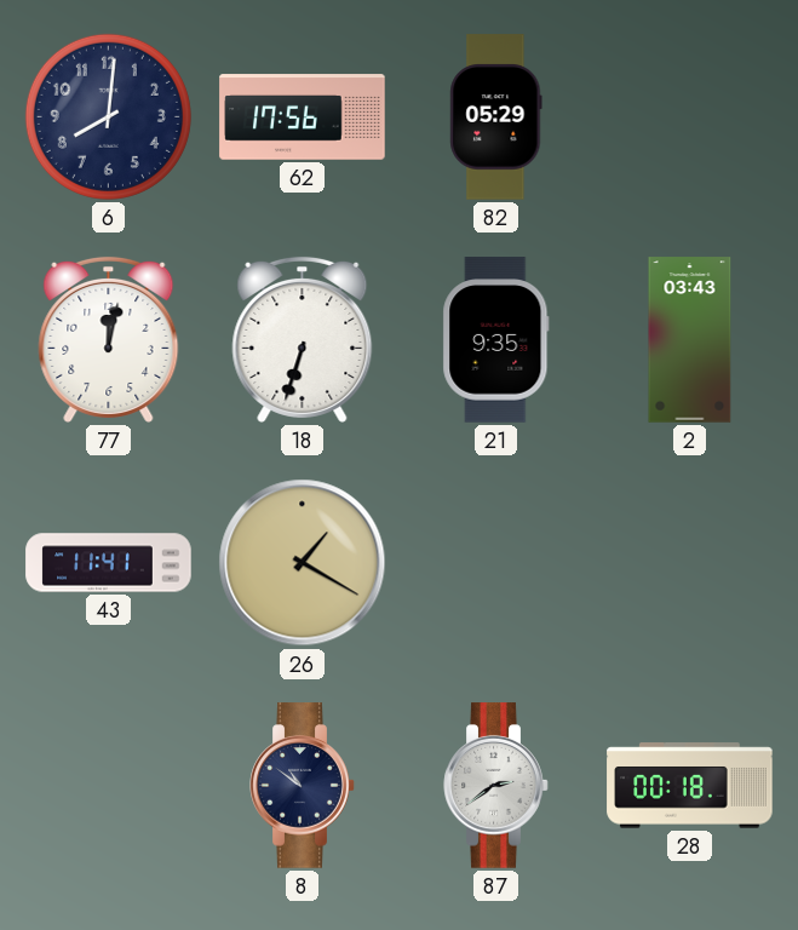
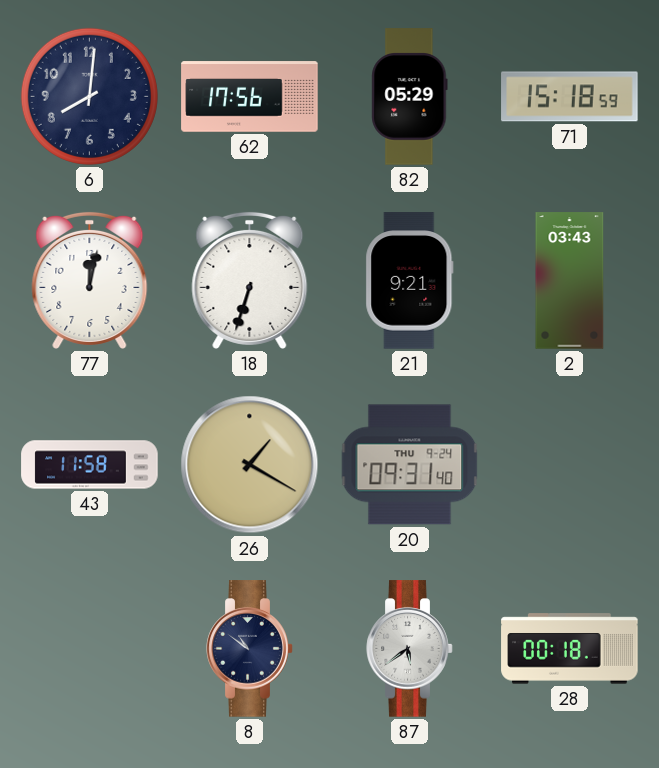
71: none -> 15:18
21: 9:35 -> 9:21
43: 11:41 -> 11:58
20: none -> 09:31
87: 2:39 -> 5:39
